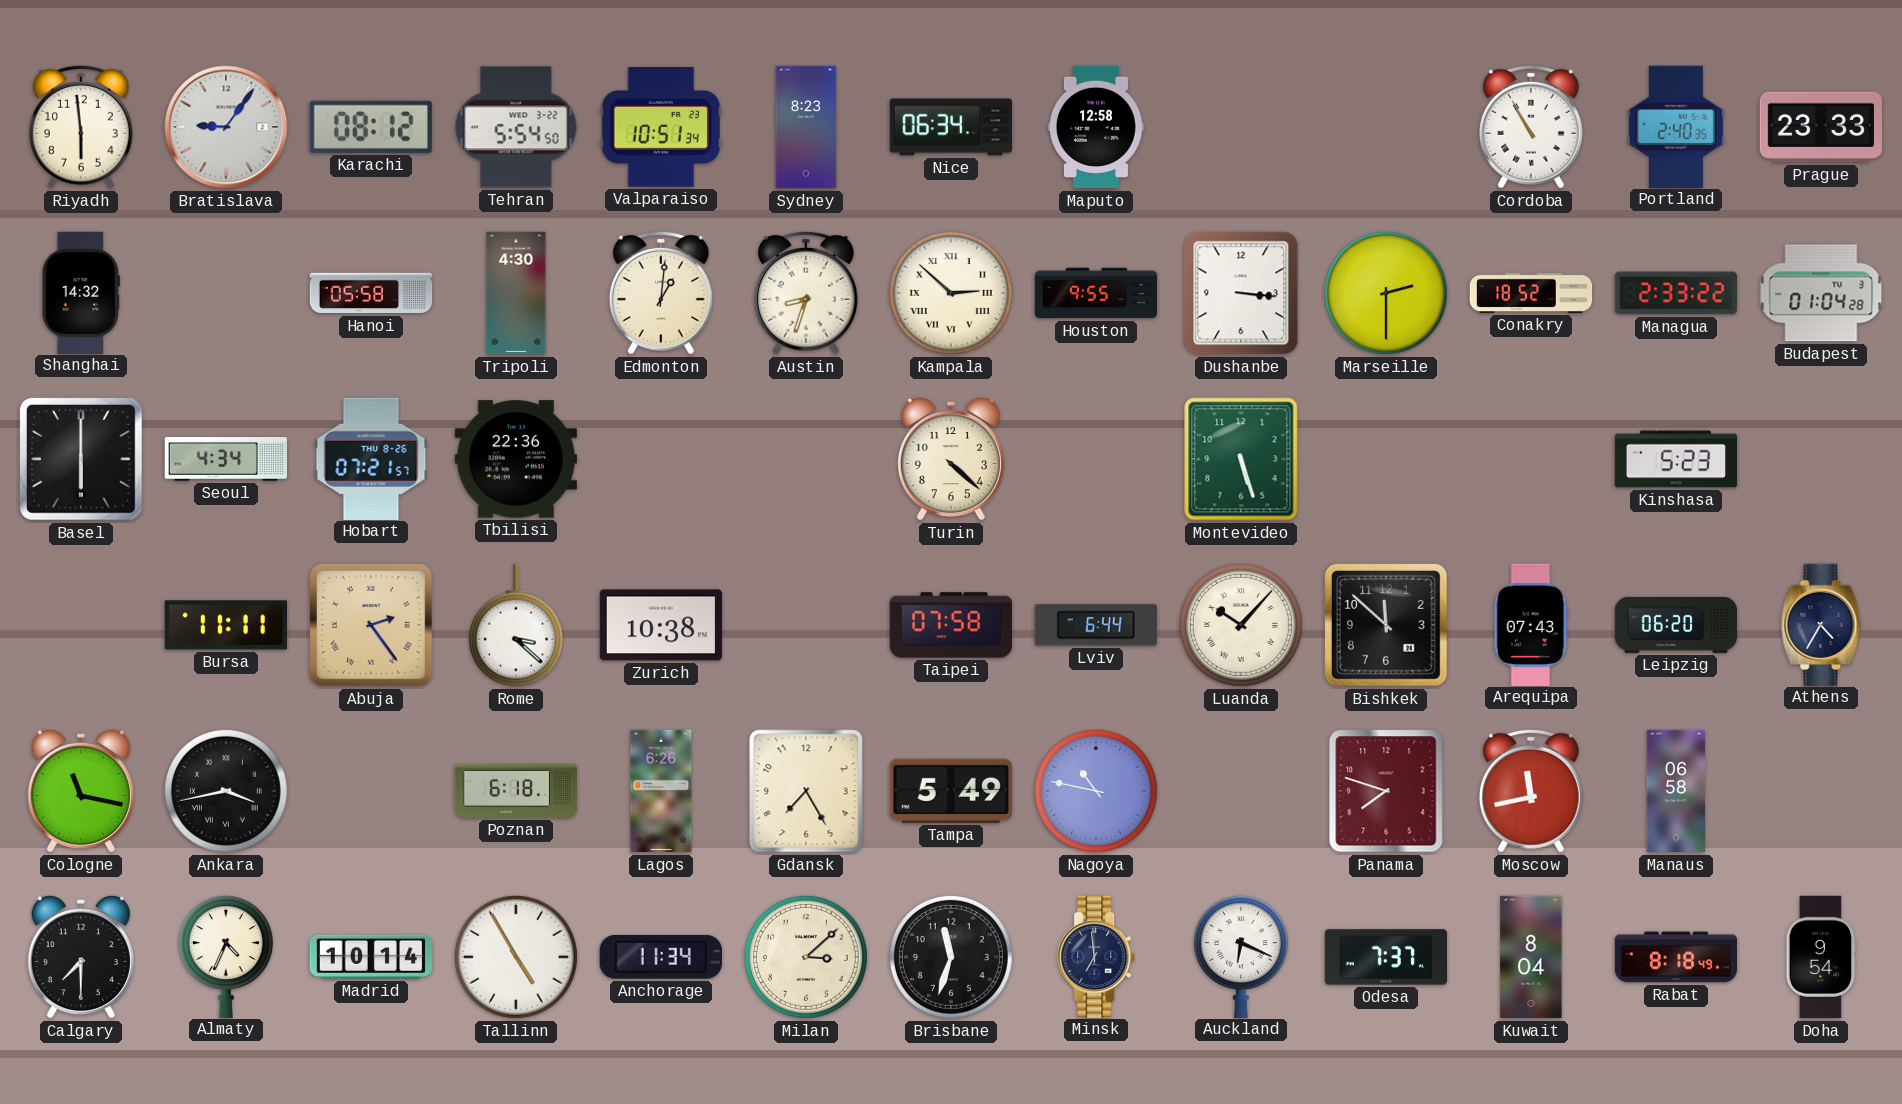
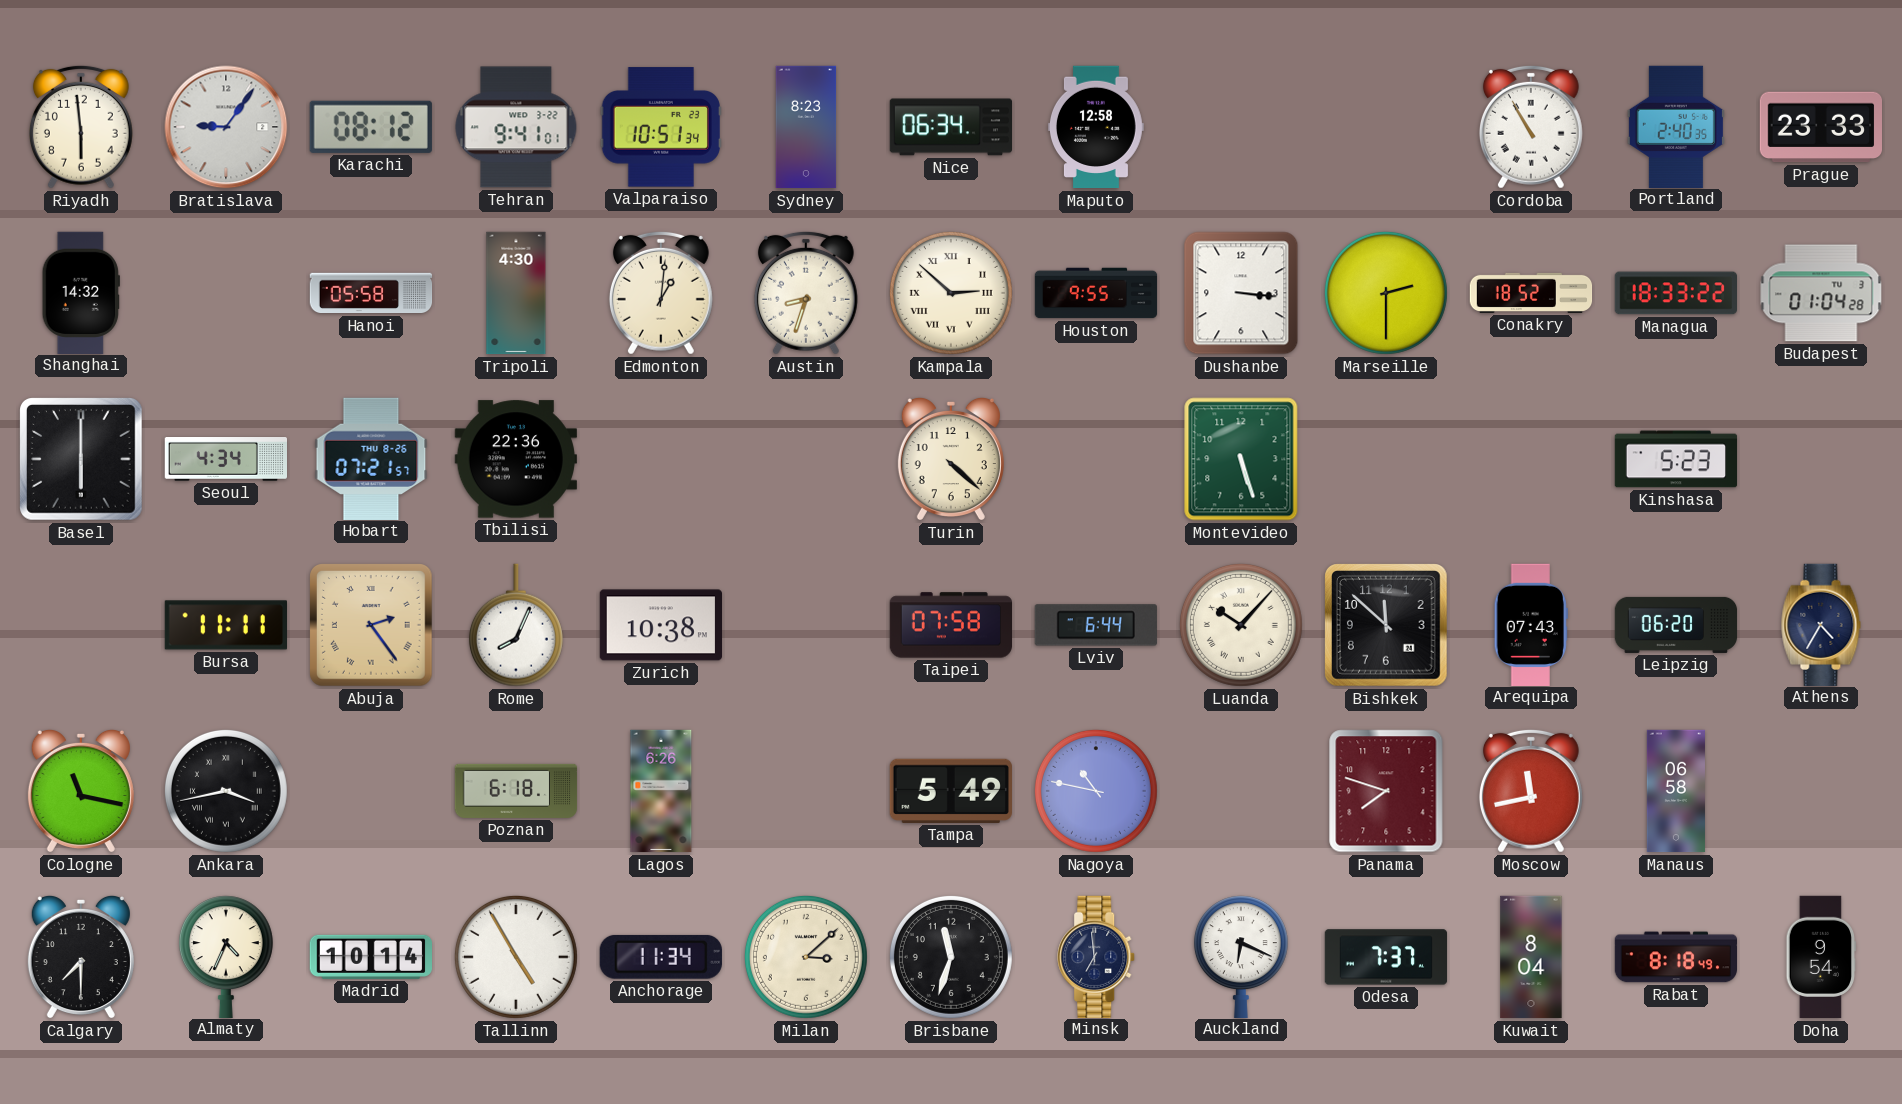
Tehran: 5:54 -> 9:41
Managua: 2:33 -> 18:33
Rome: 3:22 -> 8:04
Gdansk: 7:25 -> none
